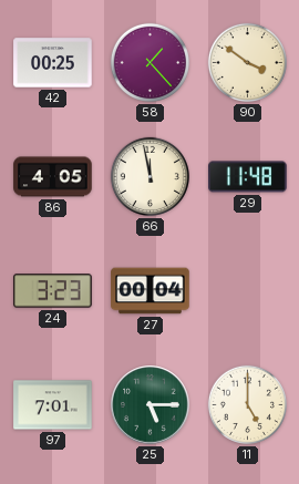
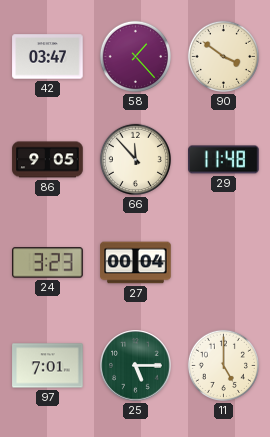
42: 00:25 -> 03:47
86: 4:05 -> 9:05
66: 11:58 -> 11:53
